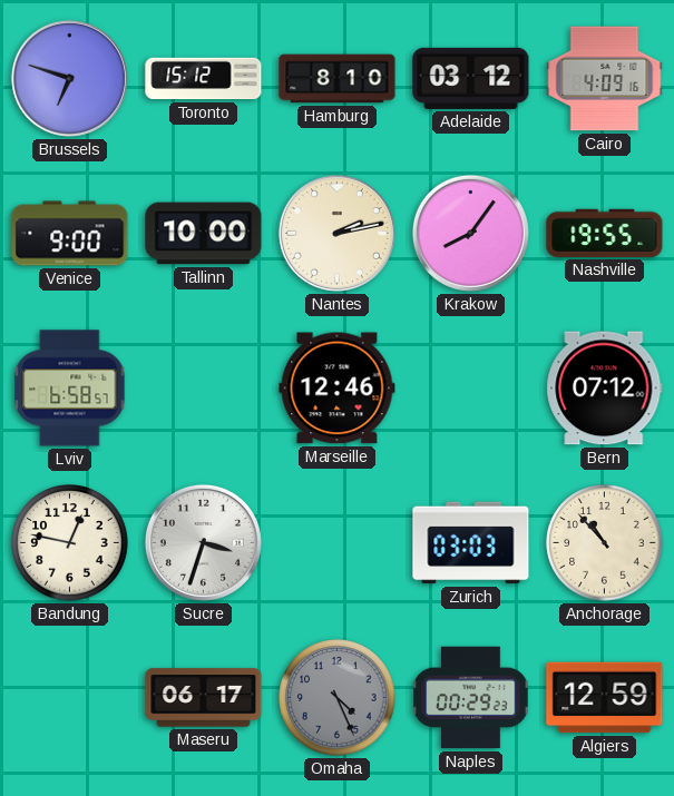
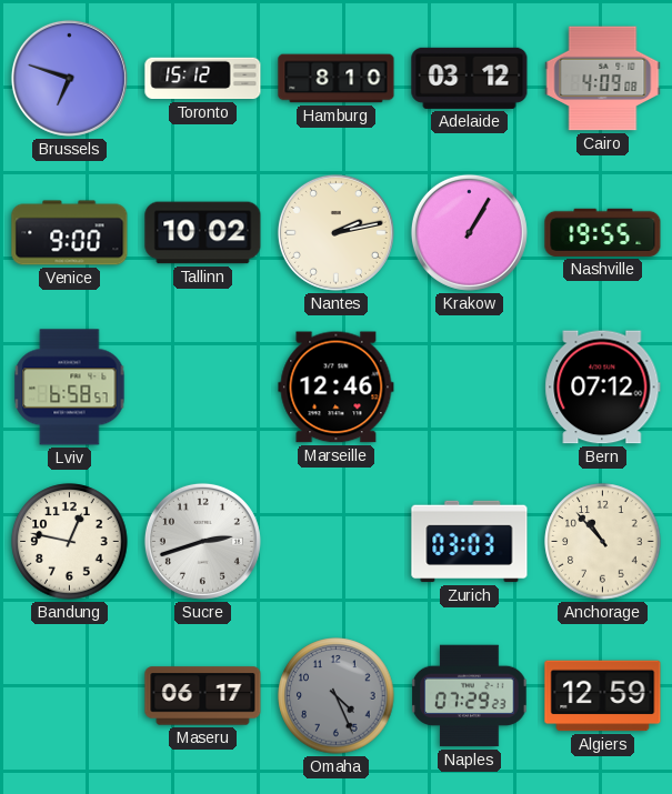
Cairo: 4:09:16 -> 4:09:08
Tallinn: 10:00 -> 10:02
Krakow: 8:06 -> 1:05
Sucre: 3:33 -> 2:42
Naples: 00:29 -> 07:29
